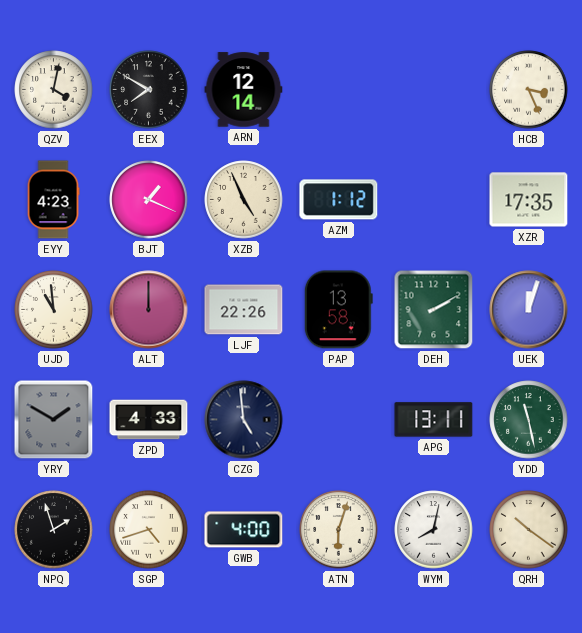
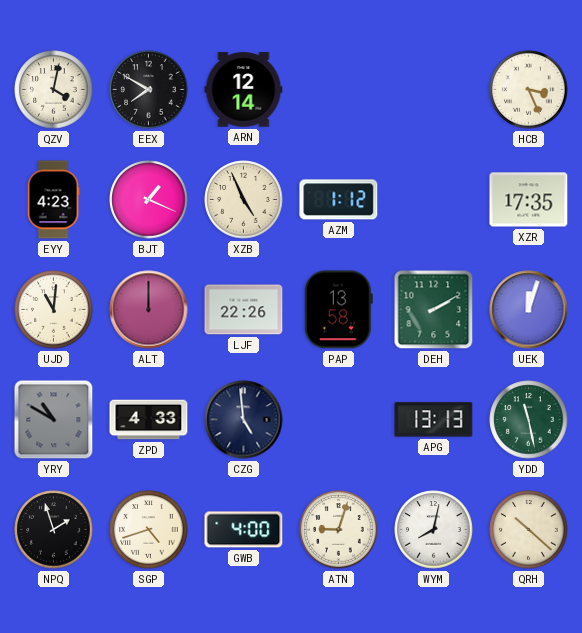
UJD: 10:59 -> 11:01
YRY: 1:50 -> 10:50
APG: 13:11 -> 13:13
ATN: 6:03 -> 9:03
QRH: 10:21 -> 10:22
